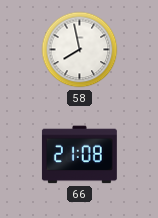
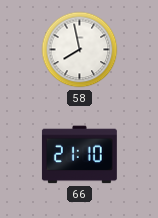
66: 21:08 -> 21:10
